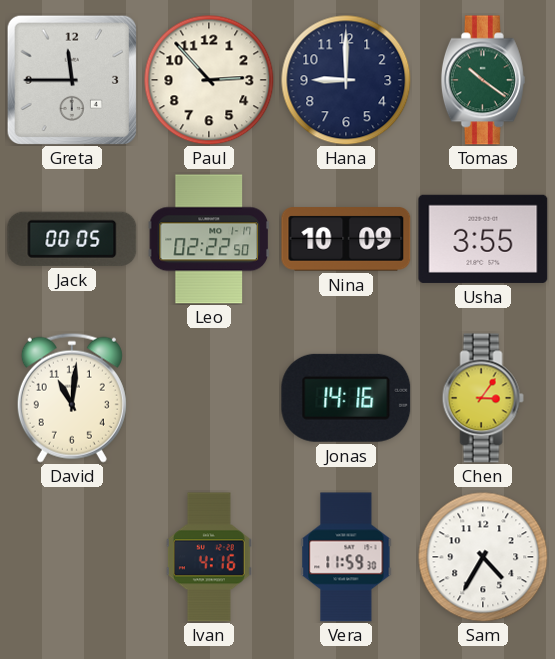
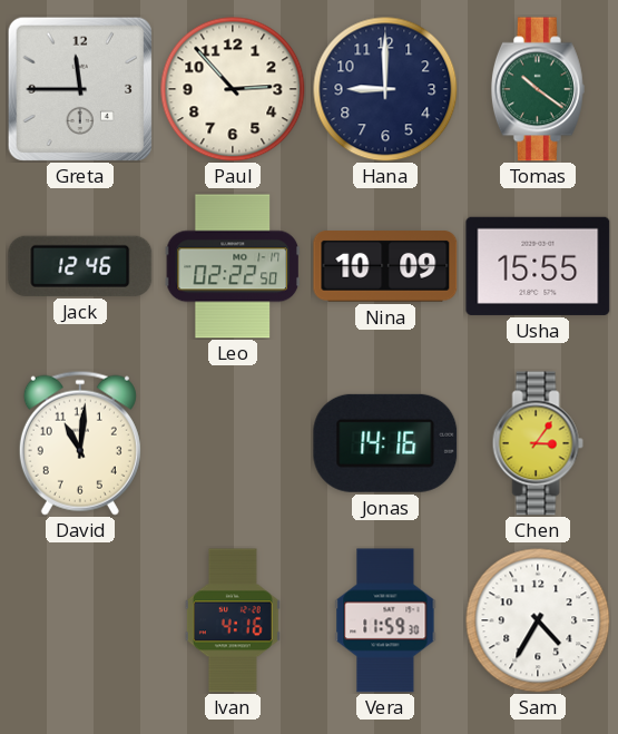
Jack: 00:05 -> 12:46
Usha: 3:55 -> 15:55
